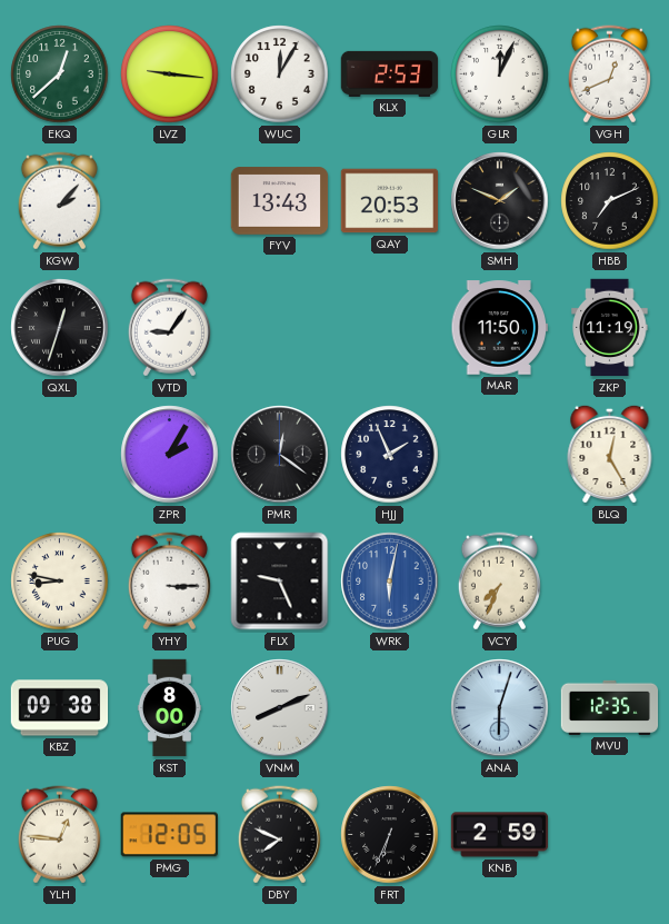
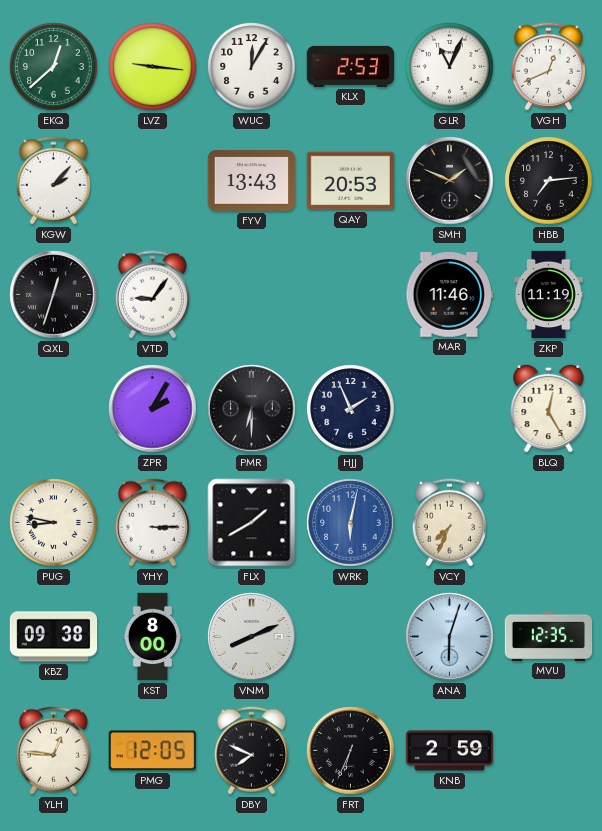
GLR: 12:04 -> 11:04
HBB: 7:11 -> 7:14
MAR: 11:50 -> 11:46
PMR: 12:21 -> 6:30
FLX: 9:26 -> 1:40
